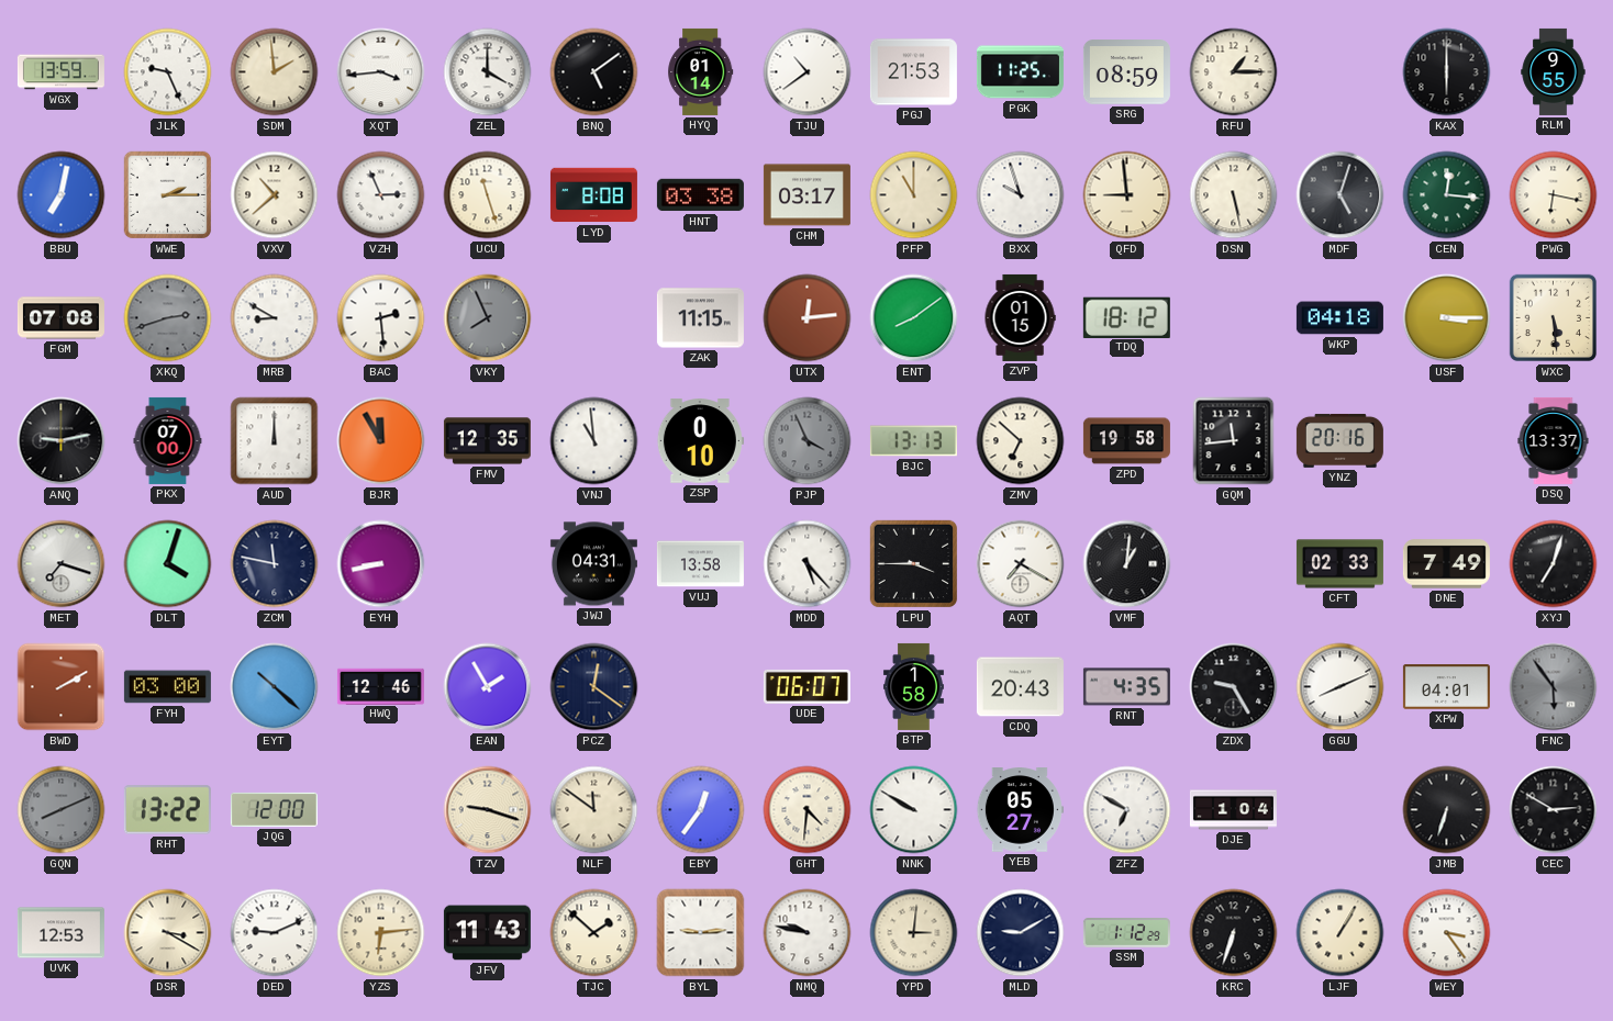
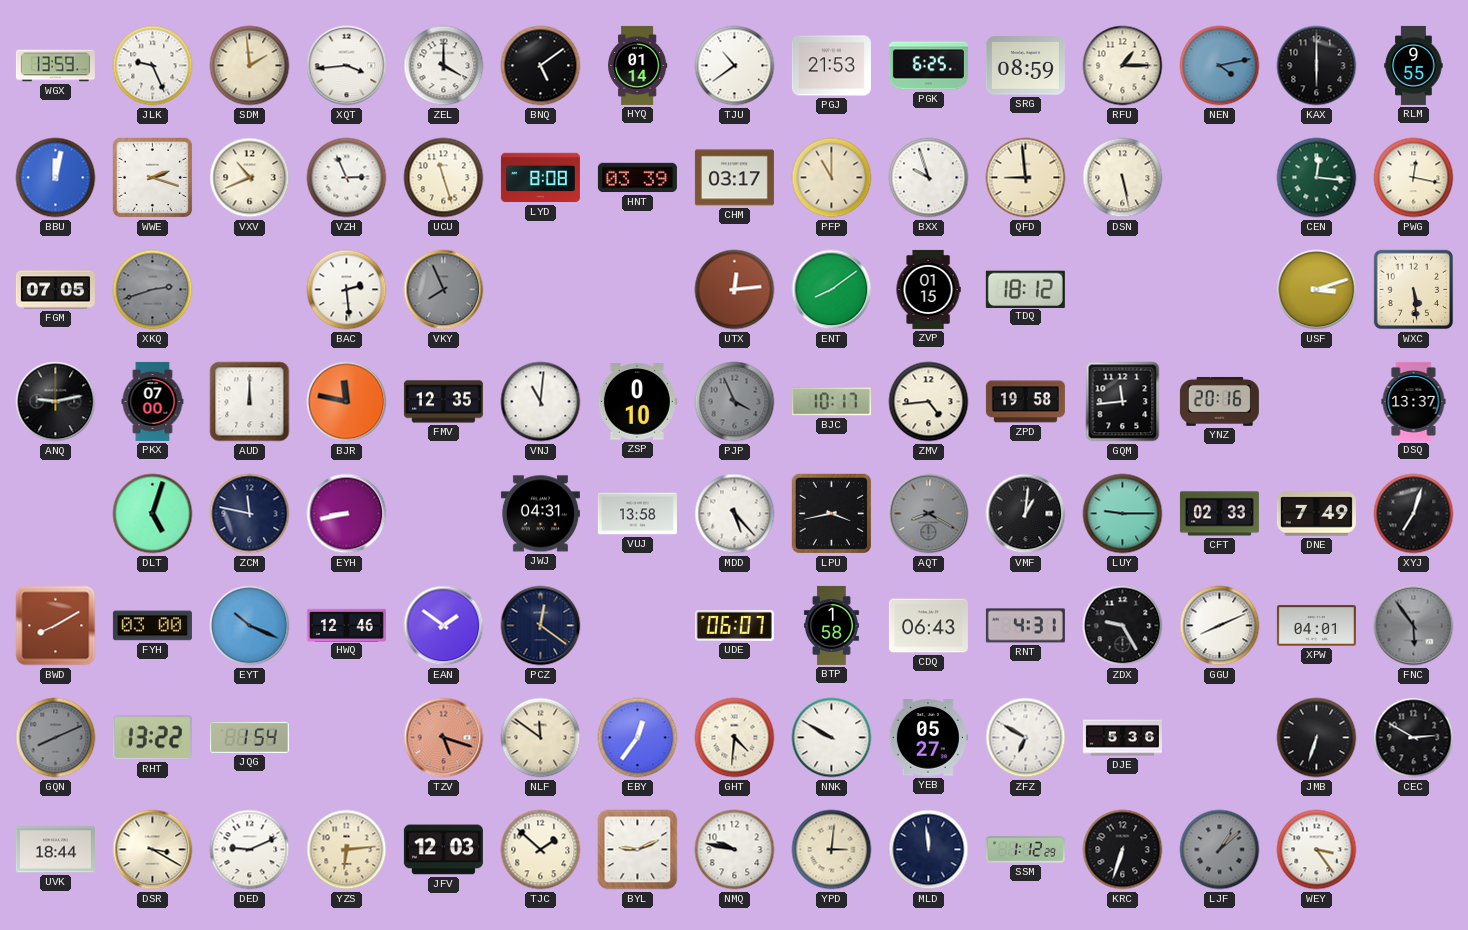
PGK: 11:25 -> 6:25
NEN: none -> 4:13
BBU: 7:02 -> 12:02
WWE: 2:15 -> 2:18
VXV: 10:38 -> 10:41
HNT: 03:38 -> 03:39
MDF: 5:03 -> none
PWG: 6:17 -> 12:17
FGM: 07:08 -> 07:05
MRB: 8:50 -> none
ZAK: 11:15 -> none
WKP: 04:18 -> none
USF: 3:15 -> 3:12
BJR: 11:55 -> 11:47
VNJ: 10:59 -> 11:01
BJC: 13:13 -> 10:17
ZMV: 6:52 -> 4:44
MET: 7:18 -> none
DLT: 4:03 -> 5:03
LPU: 3:45 -> 3:43
AQT: 7:20 -> 8:20
AQT dial: white -> grey
LUY: none -> 9:15
BWD: 2:10 -> 8:10
EYT: 10:22 -> 10:19
EAN: 1:55 -> 1:51
CDQ: 20:43 -> 06:43
RNT: 4:35 -> 4:31
JQG: 12:00 -> 1:54
TZV: 9:18 -> 5:18
TZV dial: cream -> salmon
DJE: 1:04 -> 5:36
UVK: 12:53 -> 18:44
JFV: 11:43 -> 12:03
BYL: 9:14 -> 9:11
MLD: 9:10 -> 11:59
LJF: 1:05 -> 1:08
LJF dial: cream -> grey
